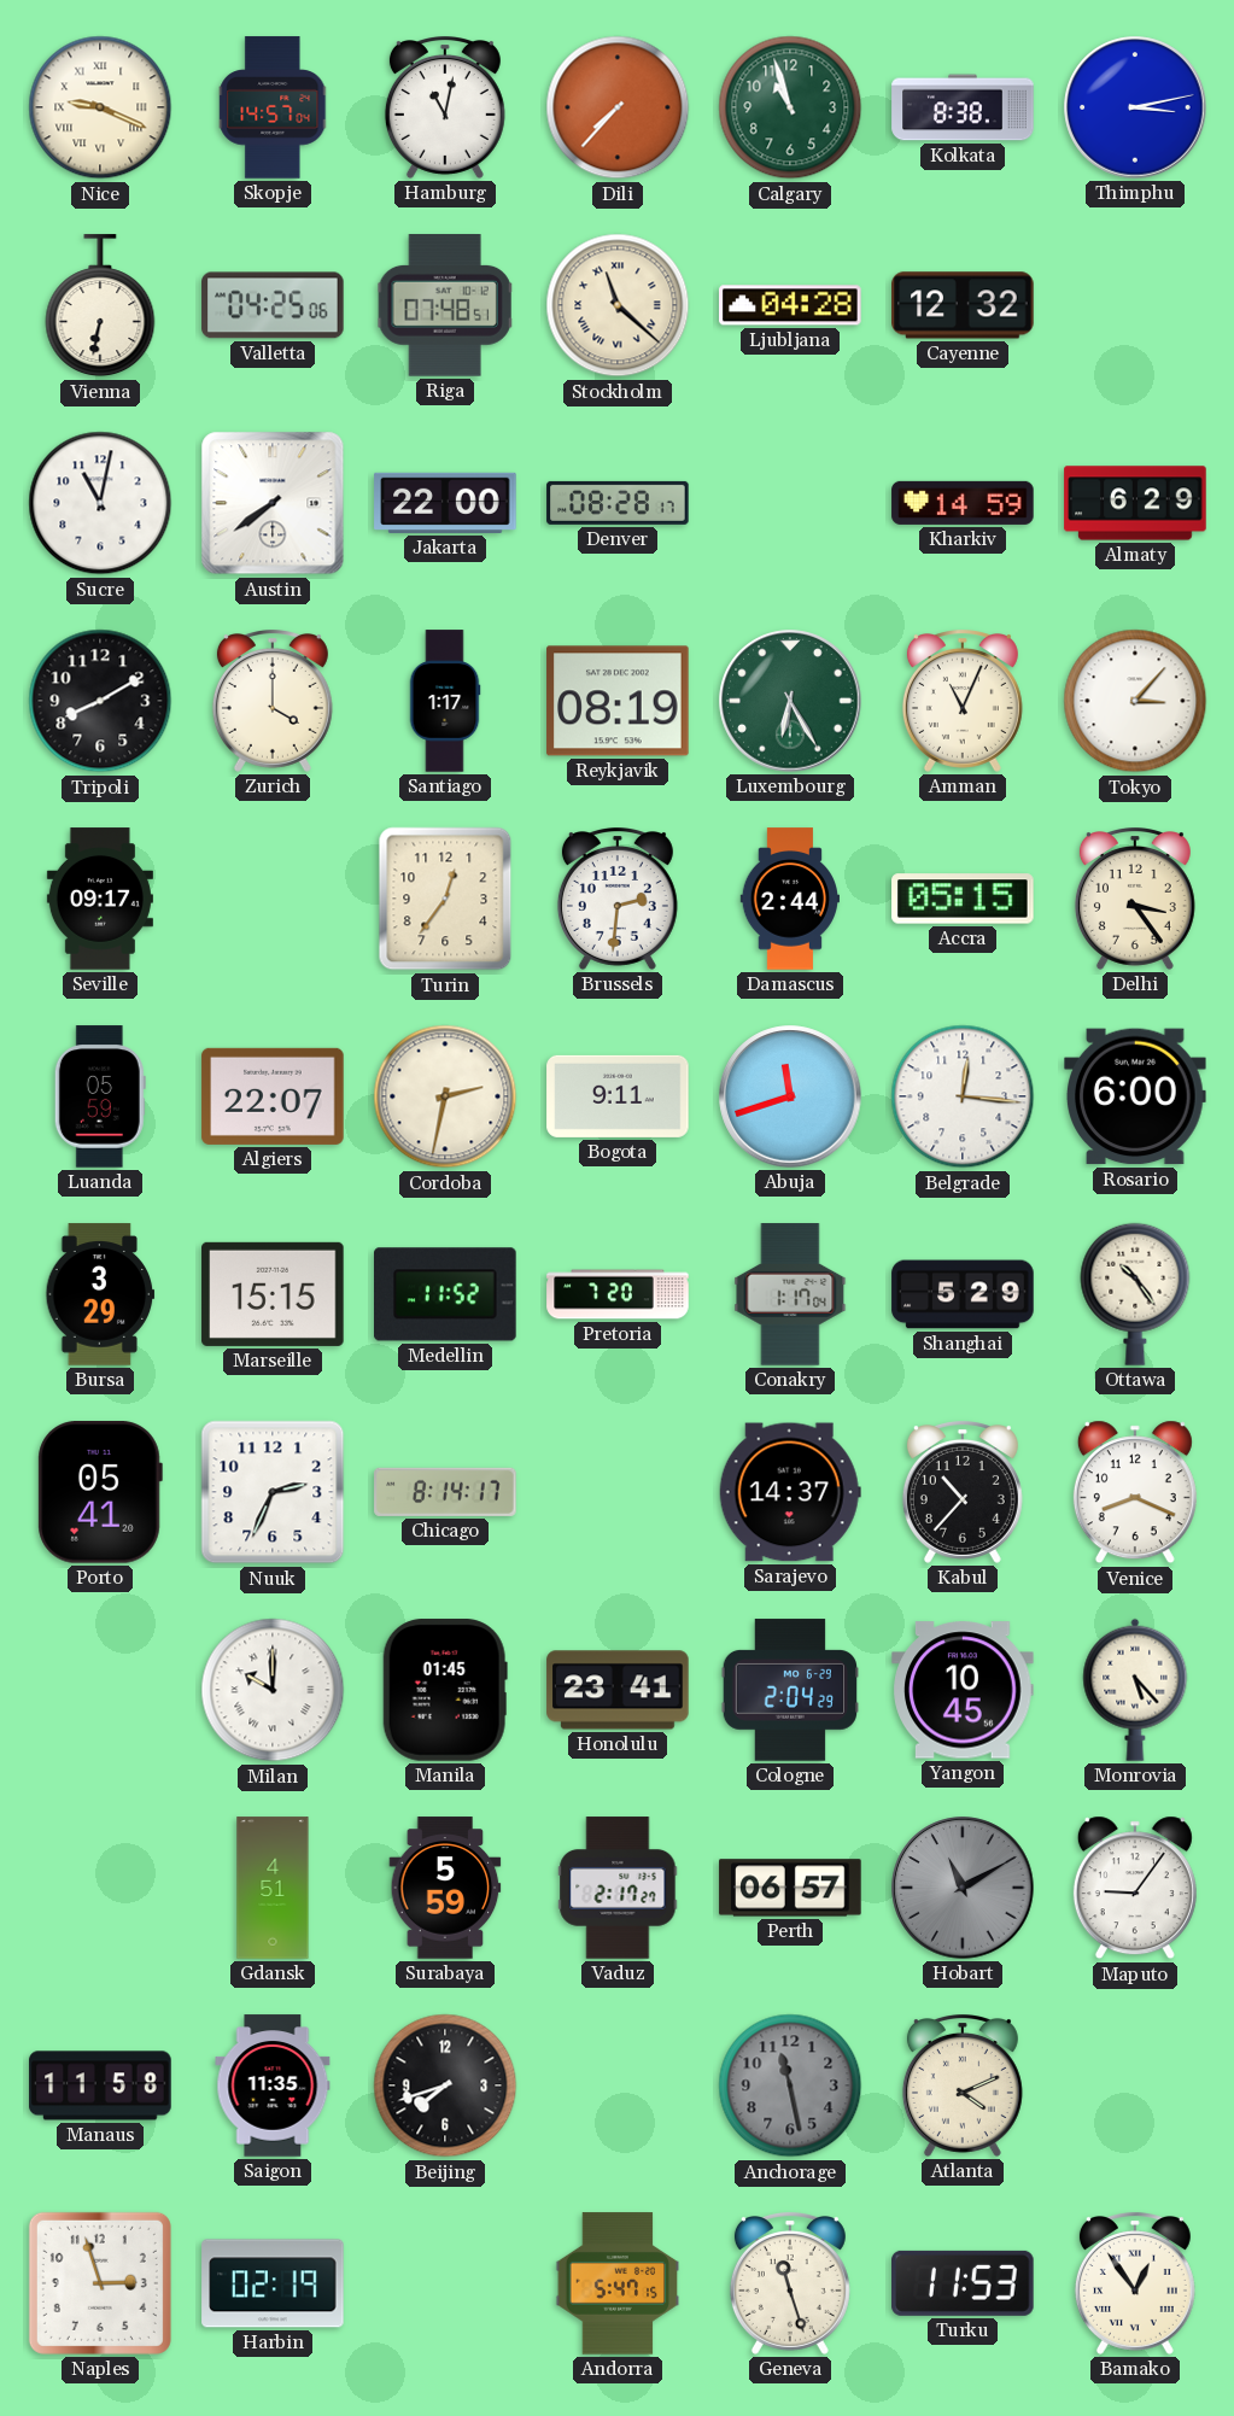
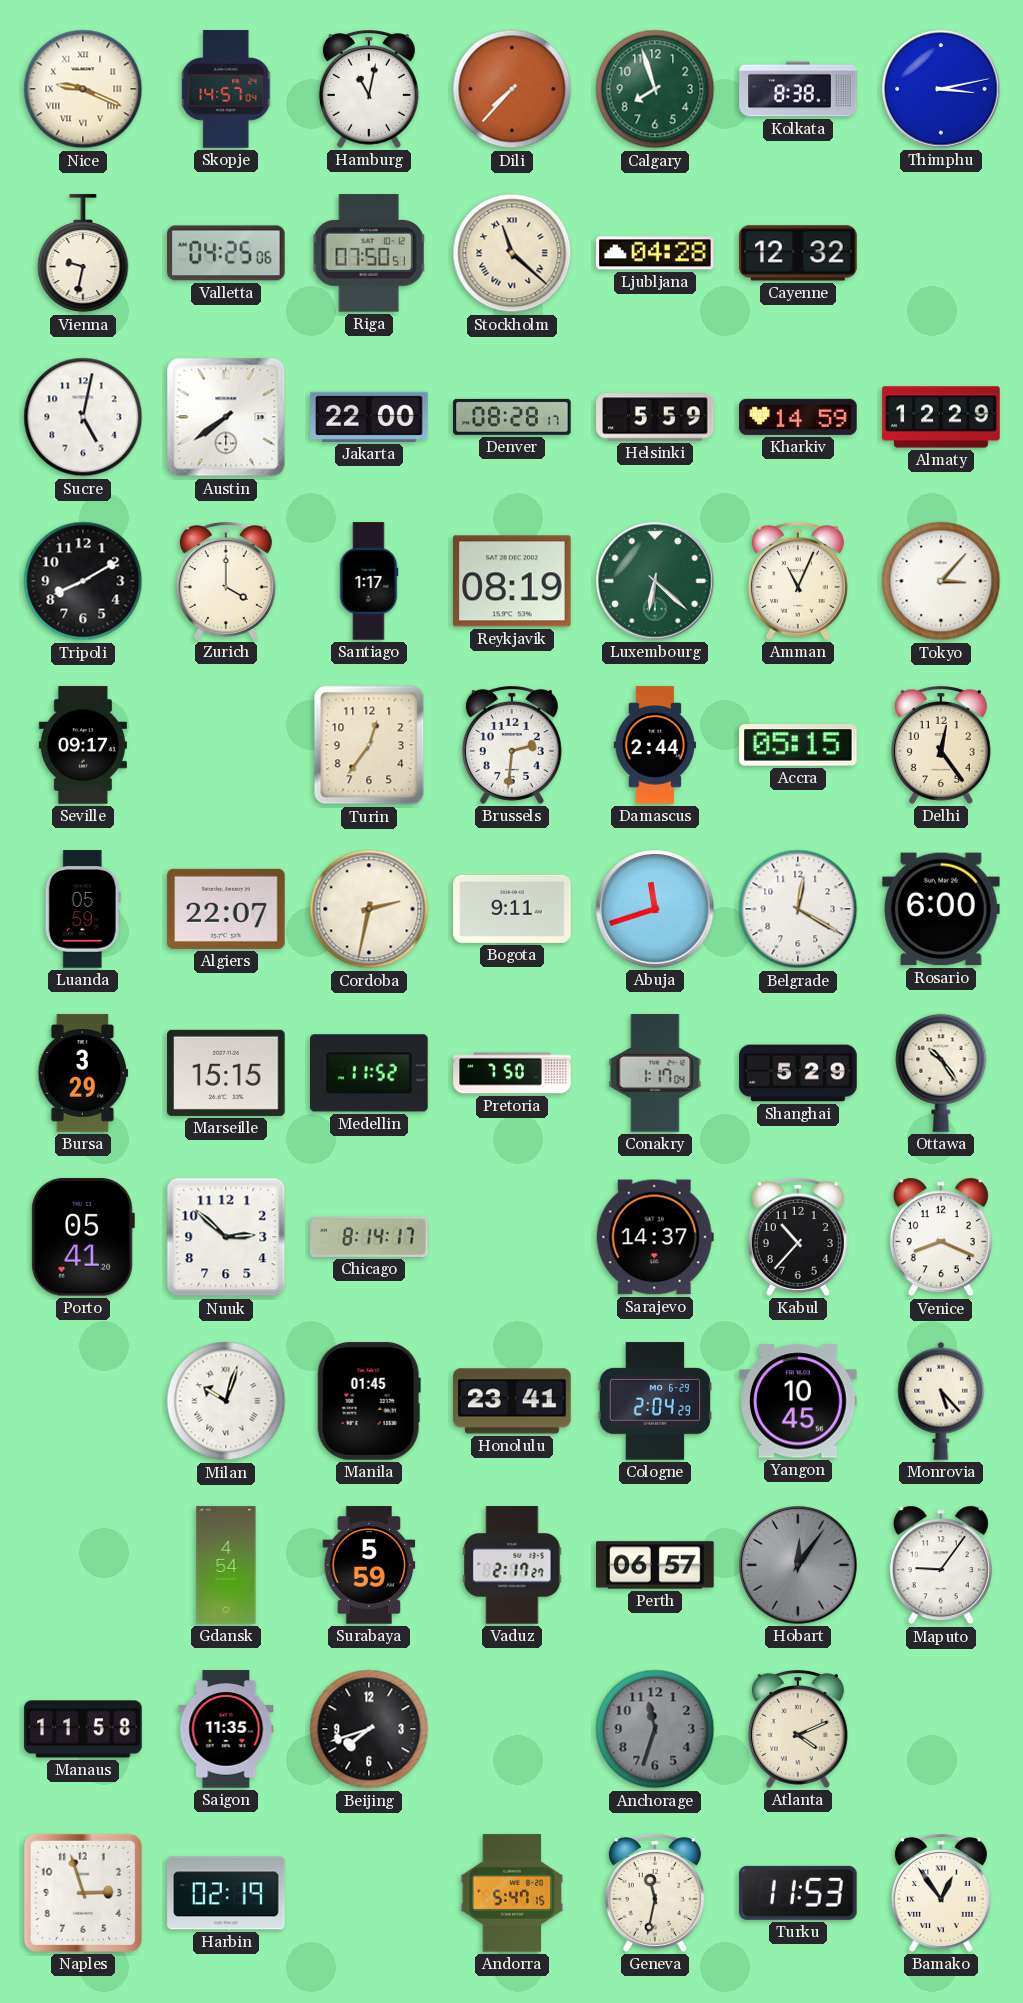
Calgary: 10:57 -> 7:57
Vienna: 6:32 -> 9:32
Riga: 07:48 -> 07:50
Sucre: 11:02 -> 5:02
Helsinki: none -> 5:59
Almaty: 6:29 -> 12:29
Luxembourg: 6:25 -> 6:22
Delhi: 3:24 -> 12:24
Belgrade: 12:16 -> 12:20
Pretoria: 7:20 -> 7:50
Nuuk: 2:34 -> 2:52
Milan: 10:00 -> 10:03
Gdansk: 4:51 -> 4:54
Hobart: 11:10 -> 12:06
Anchorage: 11:28 -> 11:33
Geneva: 11:27 -> 11:32
